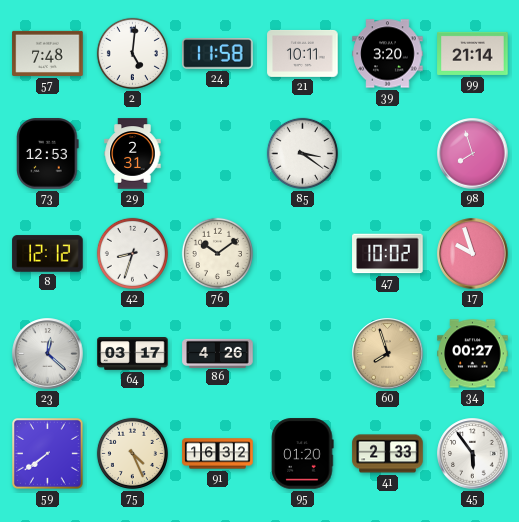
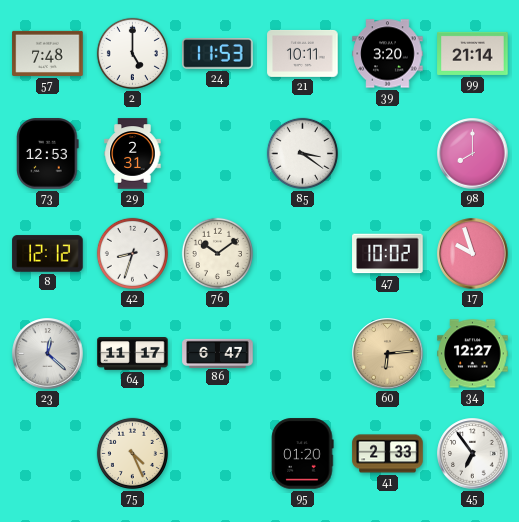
2: 5:01 -> 5:00
24: 11:58 -> 11:53
98: 7:57 -> 8:00
64: 03:17 -> 11:17
86: 4:26 -> 6:47
60: 7:57 -> 6:14
34: 00:27 -> 12:27
59: 7:39 -> none
91: 16:32 -> none
45: 5:54 -> 6:54
